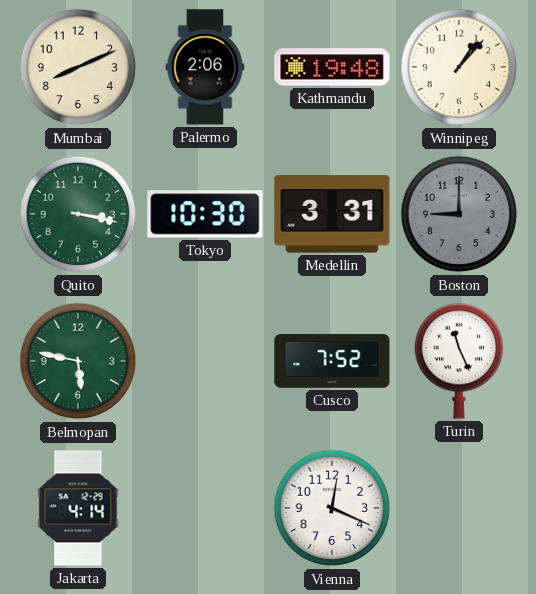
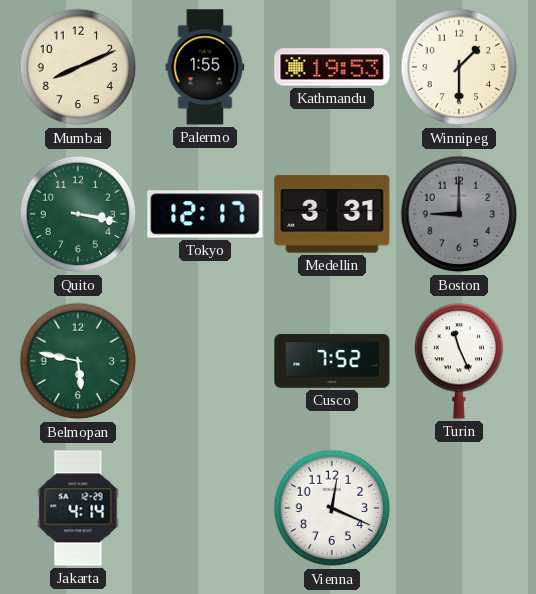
Palermo: 2:06 -> 1:55
Kathmandu: 19:48 -> 19:53
Winnipeg: 1:07 -> 1:30
Tokyo: 10:30 -> 12:17
